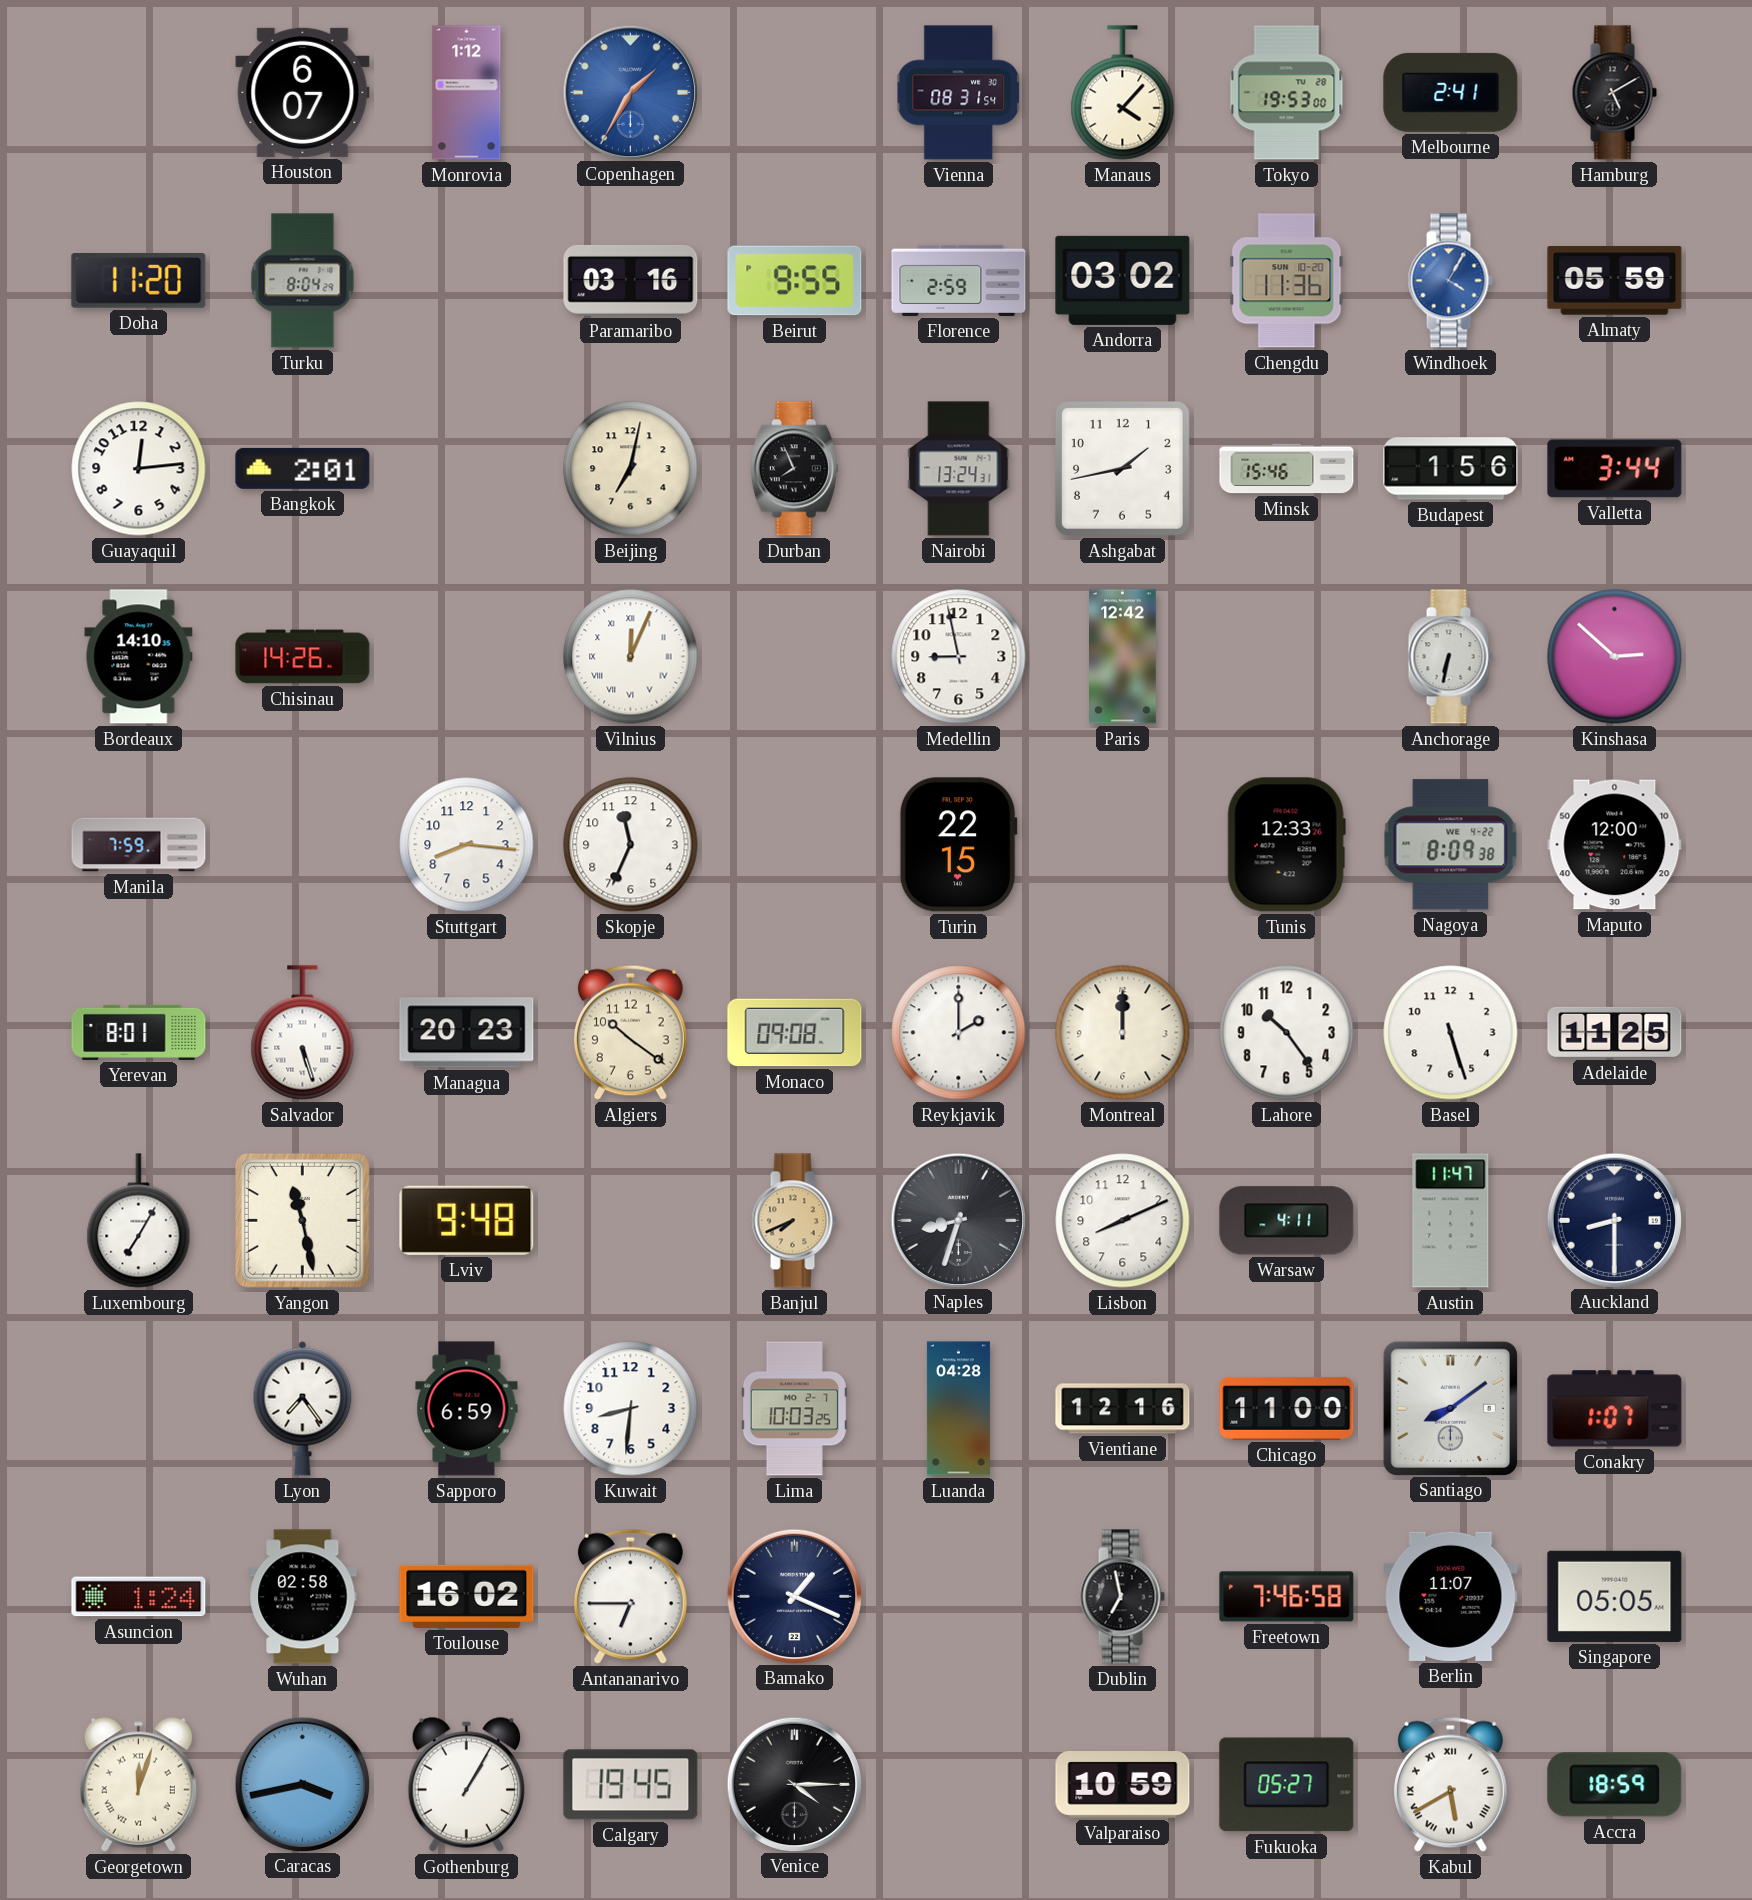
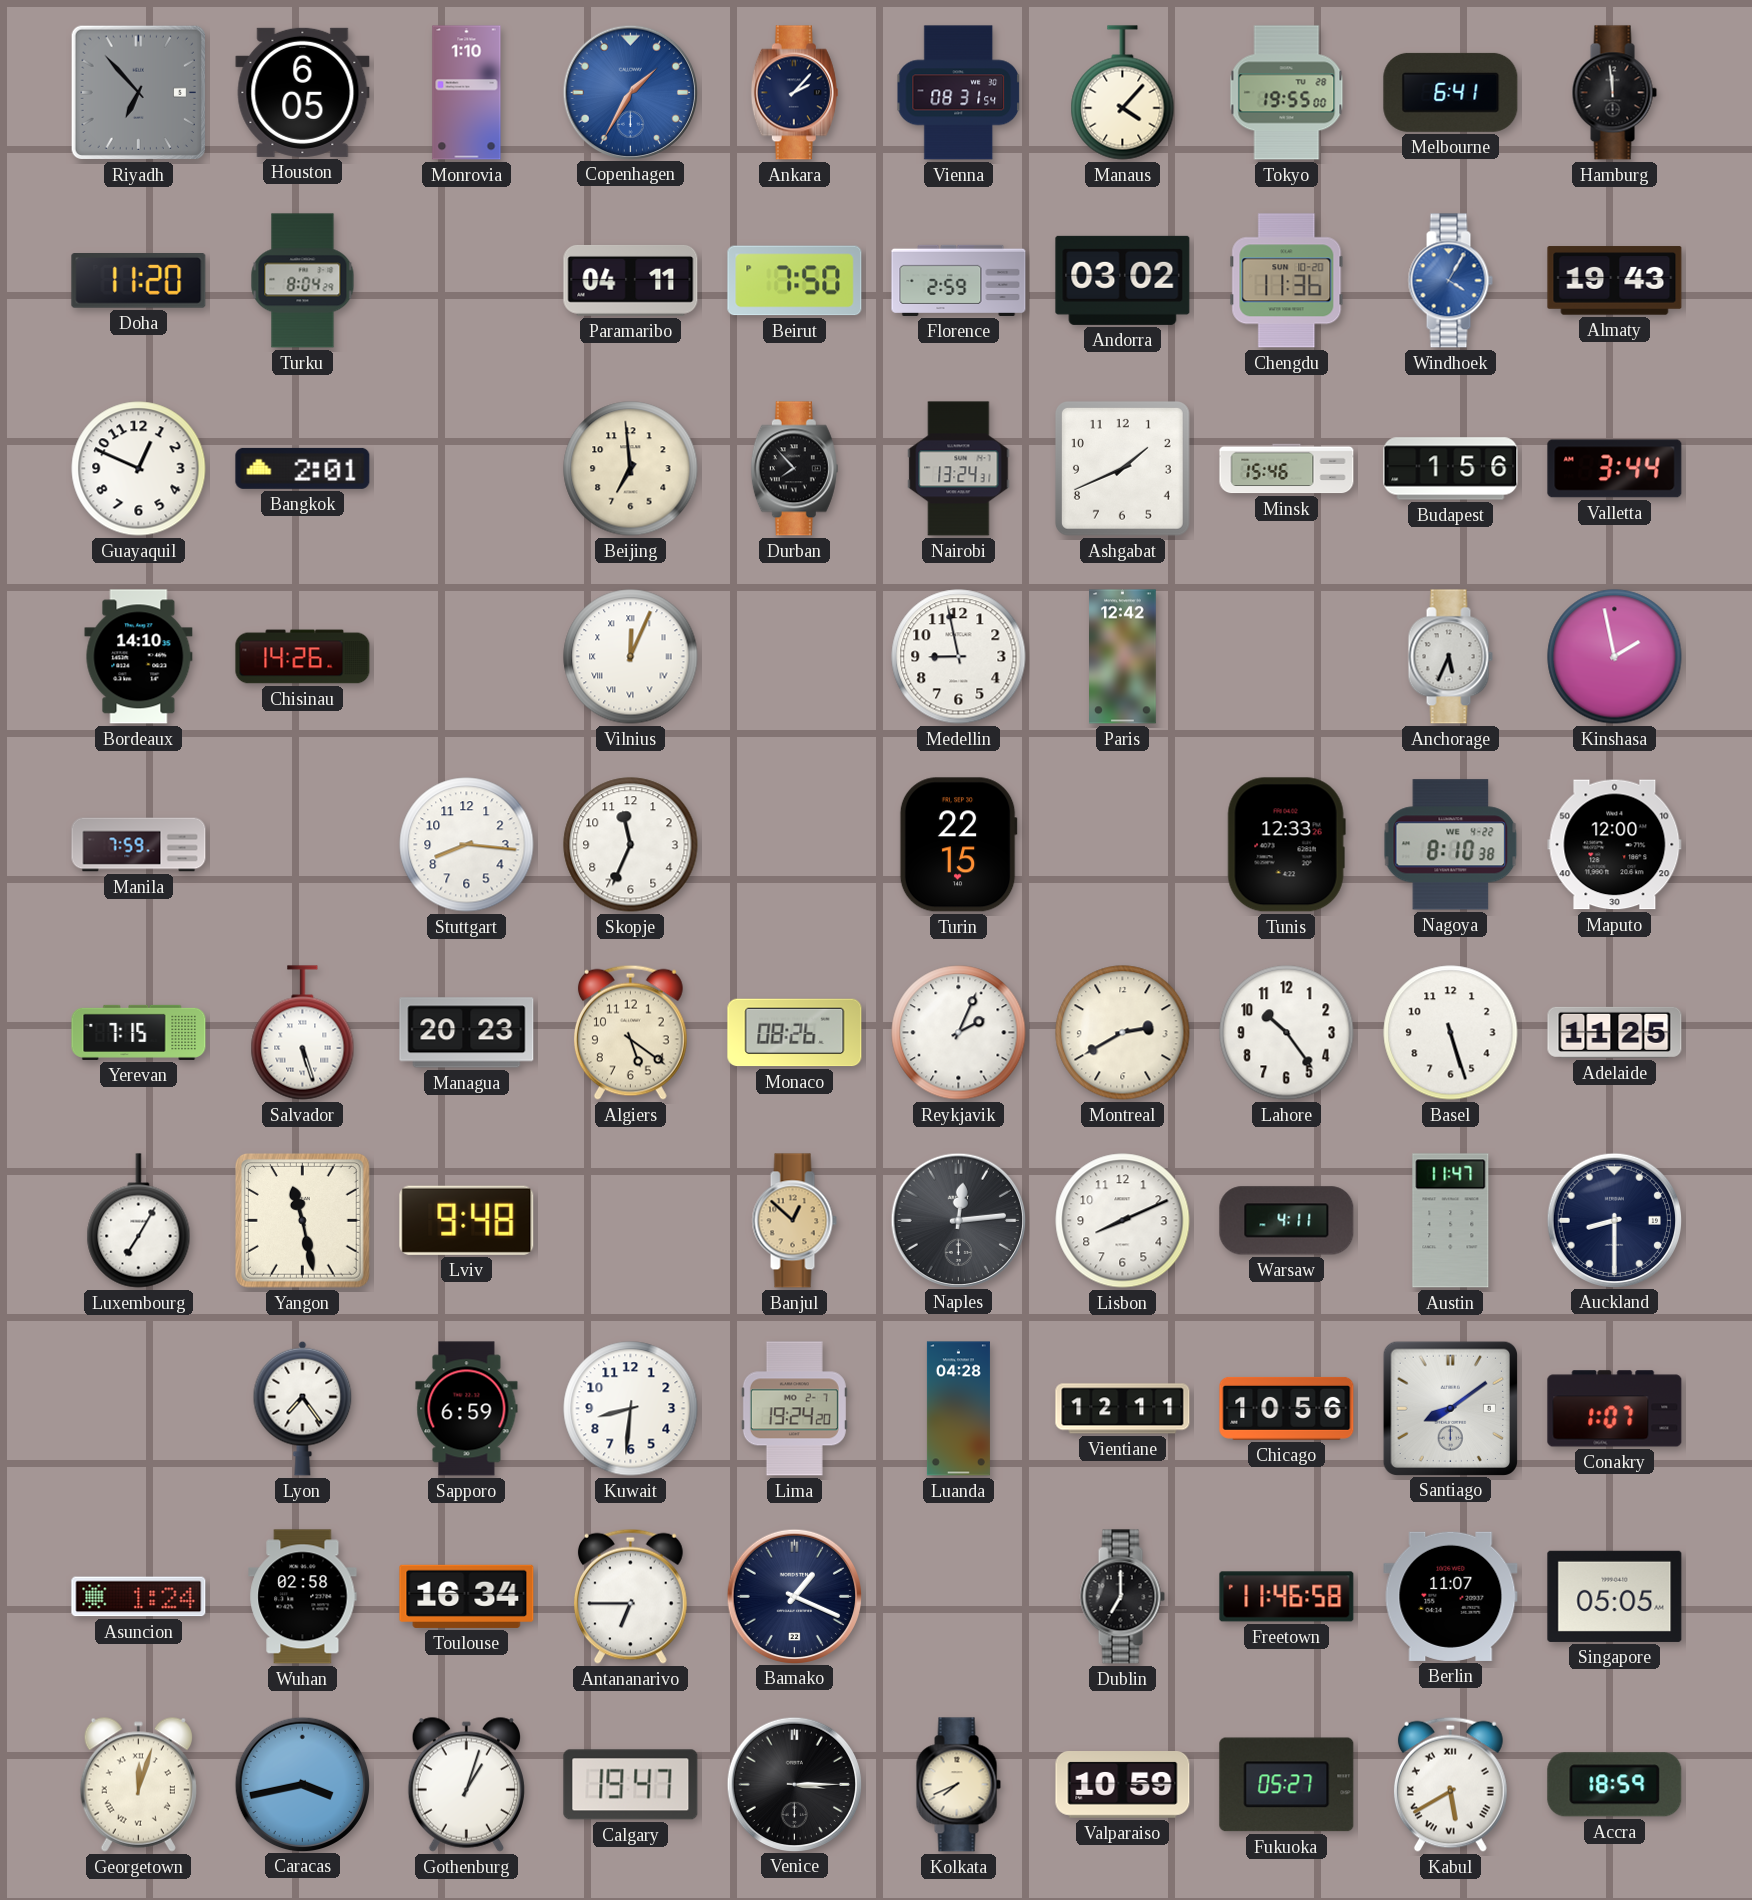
Riyadh: none -> 6:53
Houston: 6:07 -> 6:05
Monrovia: 1:12 -> 1:10
Ankara: none -> 2:07
Tokyo: 19:53 -> 19:55
Melbourne: 2:41 -> 6:41
Hamburg: 5:10 -> 11:59
Paramaribo: 03:16 -> 04:11
Beirut: 9:55 -> 7:50
Almaty: 05:59 -> 19:43
Guayaquil: 12:14 -> 12:49
Beijing: 7:02 -> 6:59
Durban: 7:56 -> 7:53
Ashgabat: 1:43 -> 1:41
Anchorage: 6:32 -> 5:34
Kinshasa: 2:52 -> 1:58
Nagoya: 8:09 -> 8:10
Yerevan: 8:01 -> 7:15
Algiers: 10:21 -> 5:21
Monaco: 09:08 -> 08:26
Reykjavik: 2:00 -> 2:04
Montreal: 12:00 -> 2:40
Banjul: 7:41 -> 12:52
Naples: 8:33 -> 12:14
Lima: 10:03 -> 19:24
Vientiane: 12:16 -> 12:11
Chicago: 11:00 -> 10:56
Toulouse: 16:02 -> 16:34
Dublin: 6:58 -> 7:00
Freetown: 7:46 -> 11:46
Gothenburg: 1:05 -> 1:03
Calgary: 19:45 -> 19:47
Venice: 4:15 -> 3:15
Kolkata: none -> 7:41
